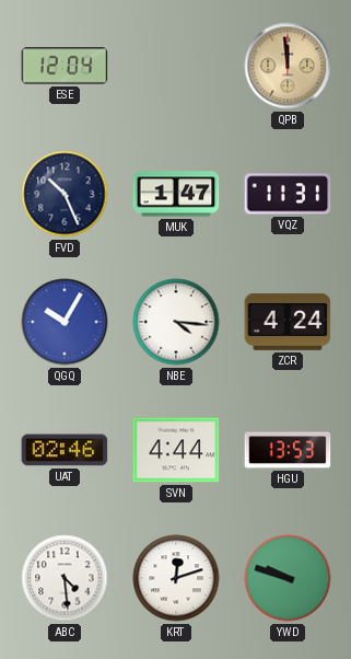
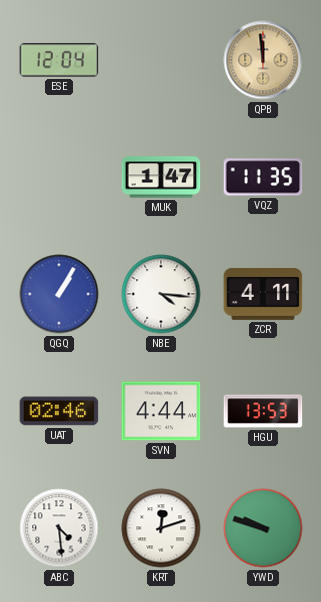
FVD: 10:26 -> none
VQZ: 11:31 -> 11:35
QGQ: 10:05 -> 1:05
ZCR: 4:24 -> 4:11
